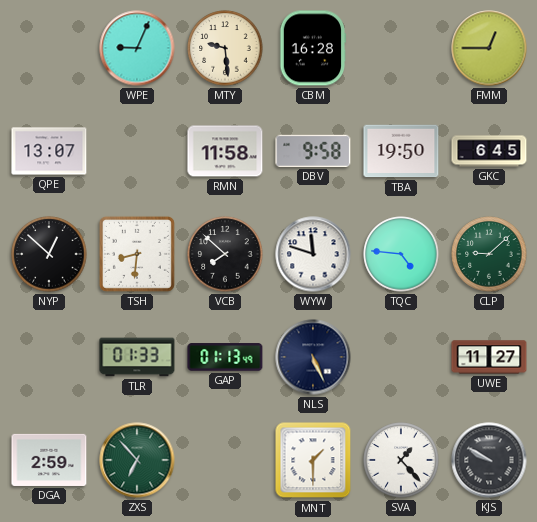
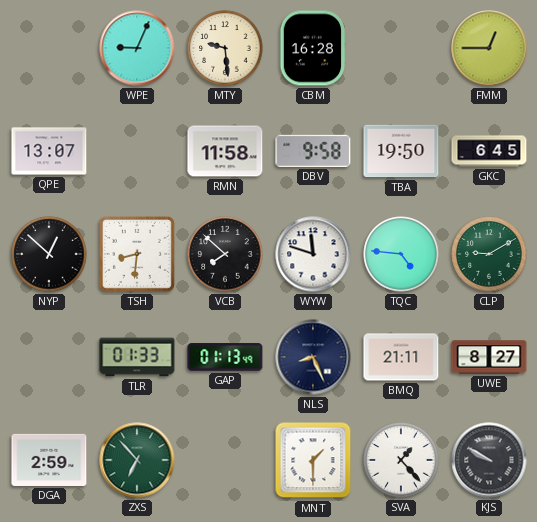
CLP: 9:08 -> 9:10
NLS: 5:26 -> 8:26
BMQ: none -> 21:11
UWE: 11:27 -> 8:27
